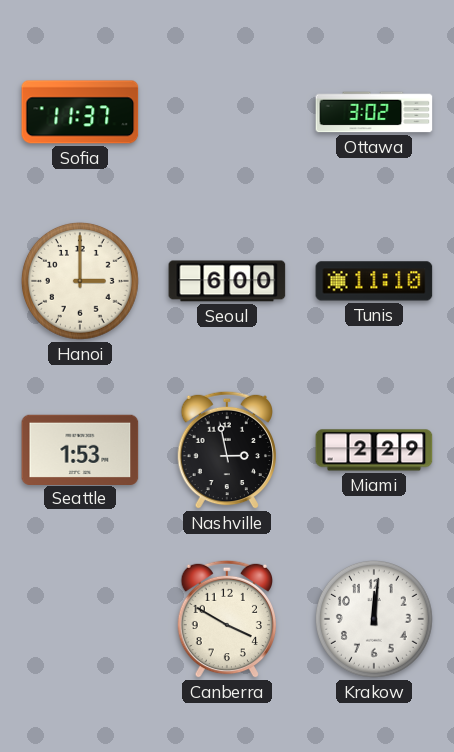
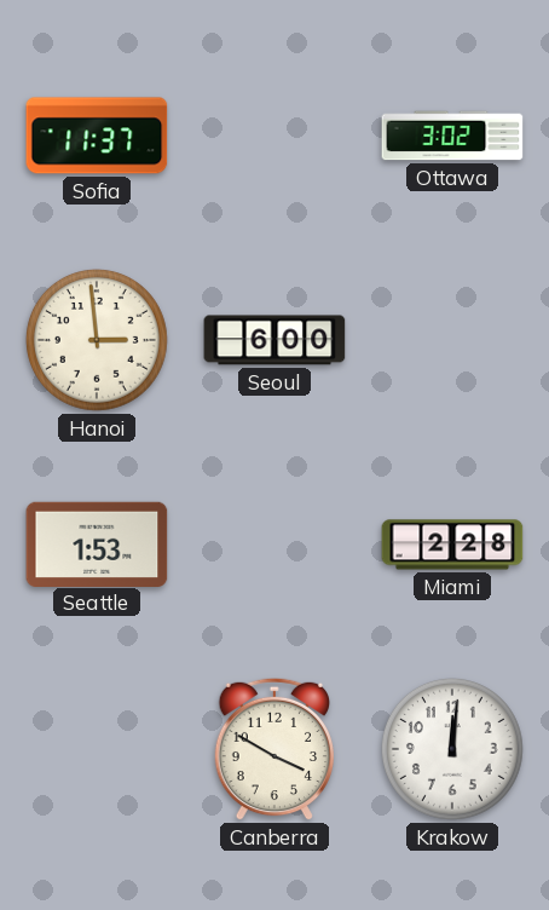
Hanoi: 3:00 -> 2:59
Tunis: 11:10 -> none
Nashville: 2:58 -> none
Miami: 2:29 -> 2:28
